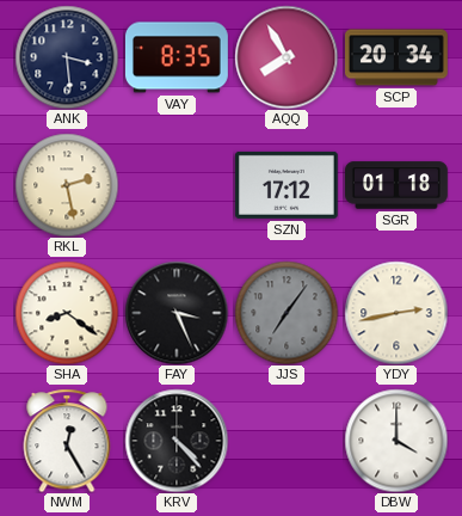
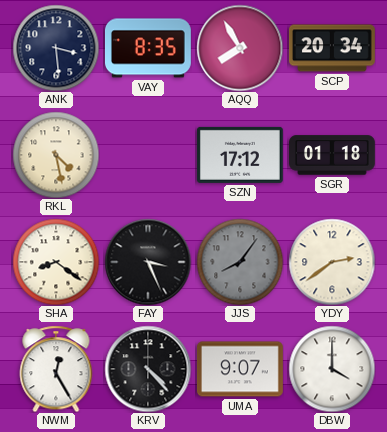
RKL: 2:28 -> 4:28
JJS: 7:06 -> 8:06
YDY: 2:43 -> 2:39
UMA: none -> 9:07
